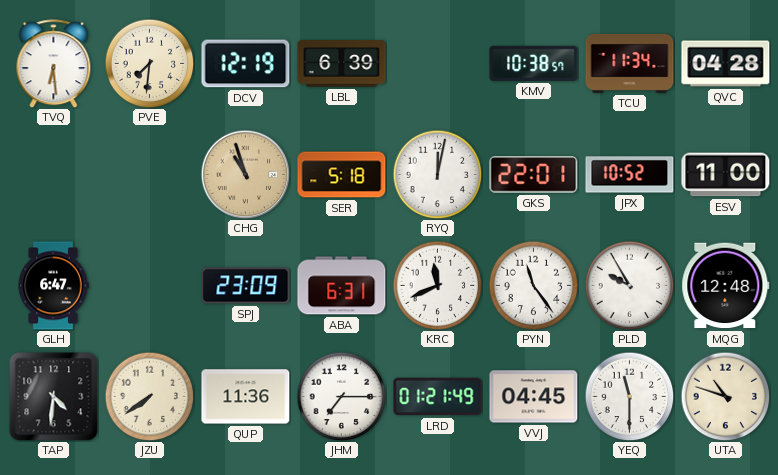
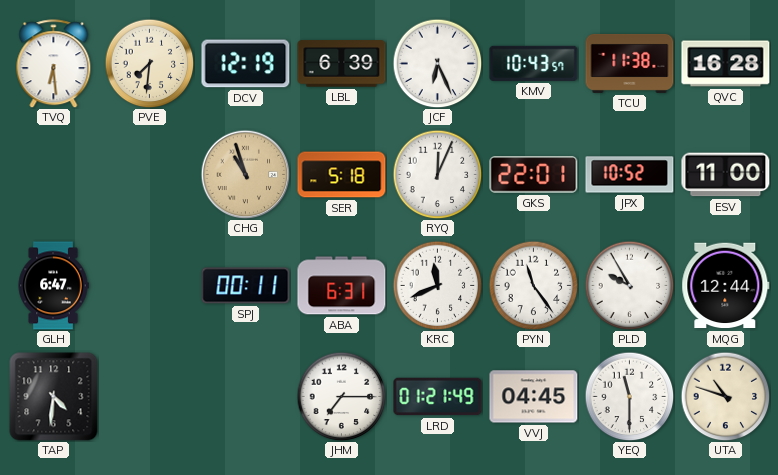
JCF: none -> 6:26
KMV: 10:38 -> 10:43
TCU: 11:34 -> 11:38
QVC: 04:28 -> 16:28
RYQ: 12:02 -> 12:04
SPJ: 23:09 -> 00:11
MQG: 12:48 -> 12:44
JZU: 7:39 -> none
QUP: 11:36 -> none
